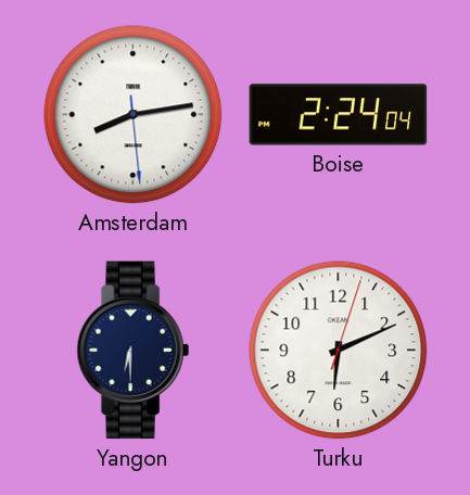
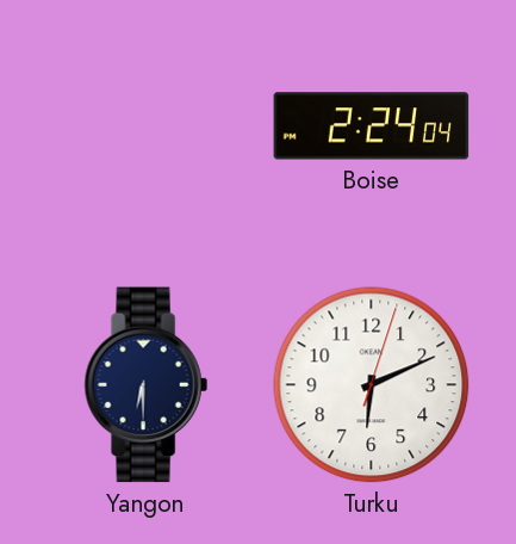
Amsterdam: 8:13 -> none
